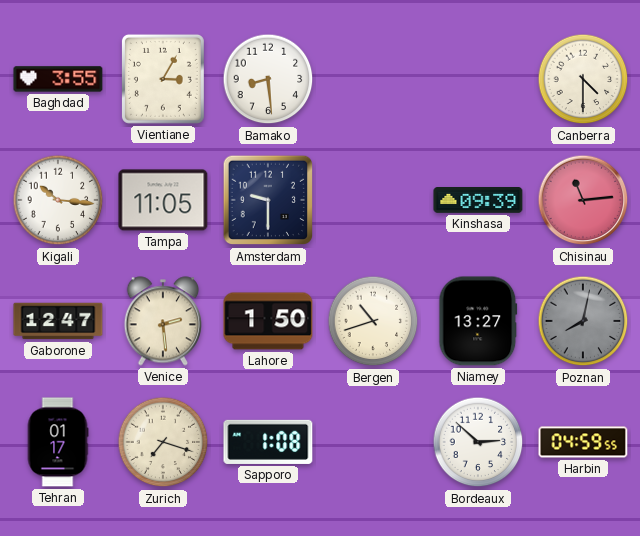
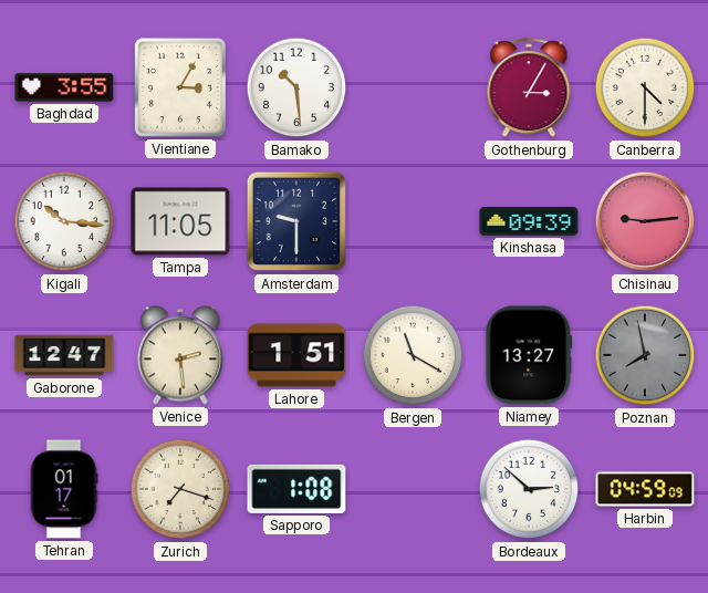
Bamako: 8:29 -> 10:29
Gothenburg: none -> 3:05
Chisinau: 11:14 -> 9:14
Lahore: 1:50 -> 1:51
Bergen: 10:42 -> 11:20
Poznan: 8:02 -> 7:58
Harbin: 04:59:55 -> 04:59:09
